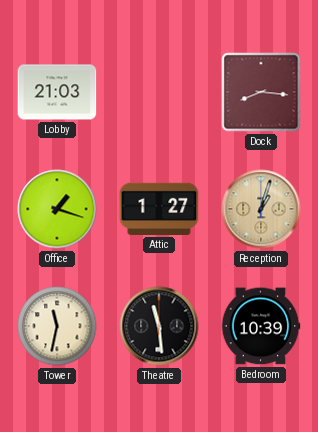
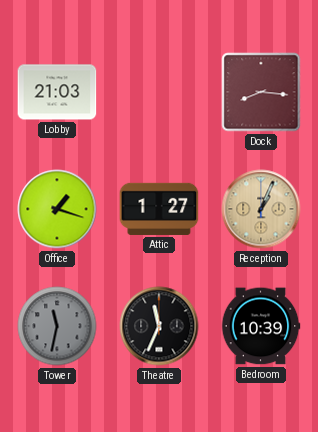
Reception: 1:03 -> 1:04
Tower dial: cream -> grey
Theatre: 11:29 -> 11:34
